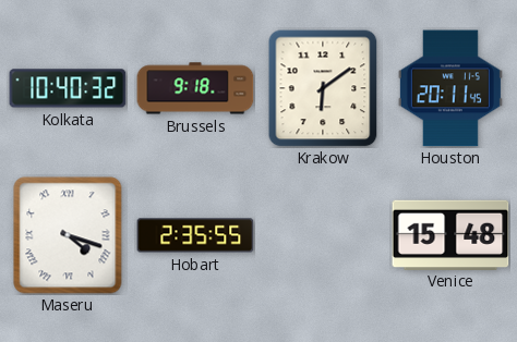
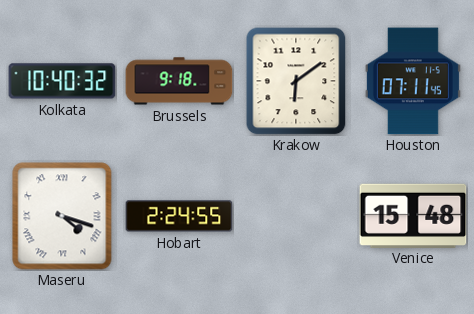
Houston: 20:11 -> 07:11
Hobart: 2:35 -> 2:24
